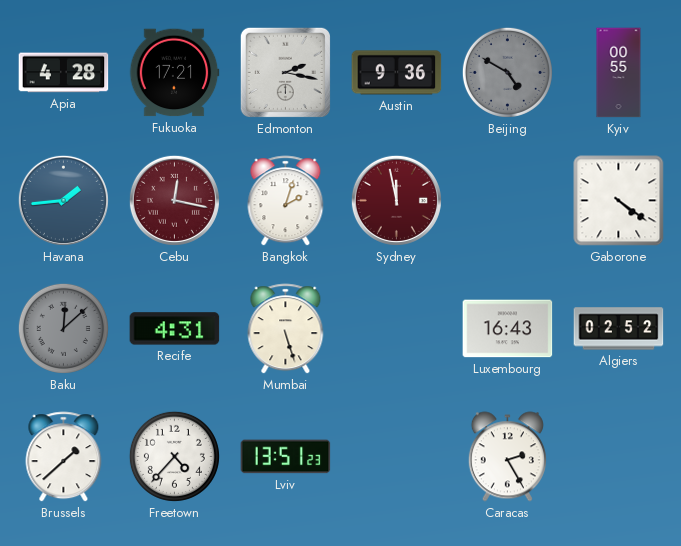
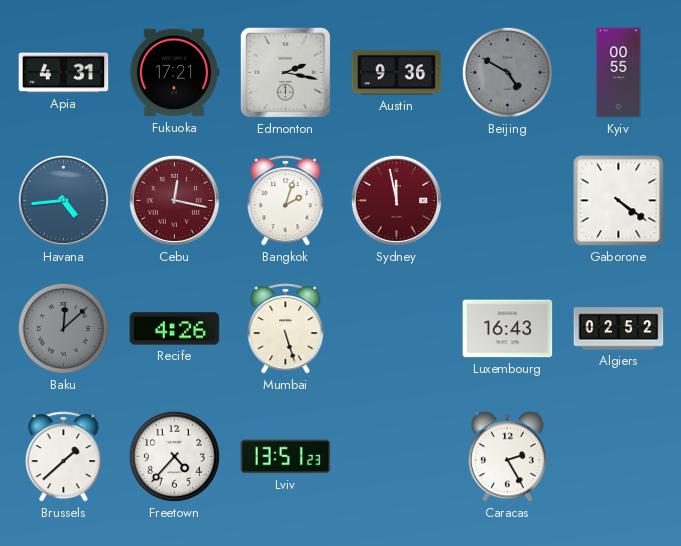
Apia: 4:28 -> 4:31
Havana: 1:44 -> 4:44
Recife: 4:31 -> 4:26
